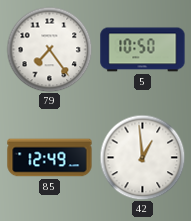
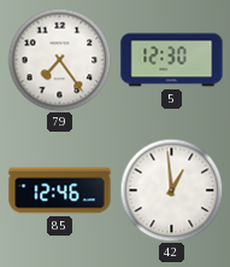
5: 10:50 -> 12:30
85: 12:49 -> 12:46
